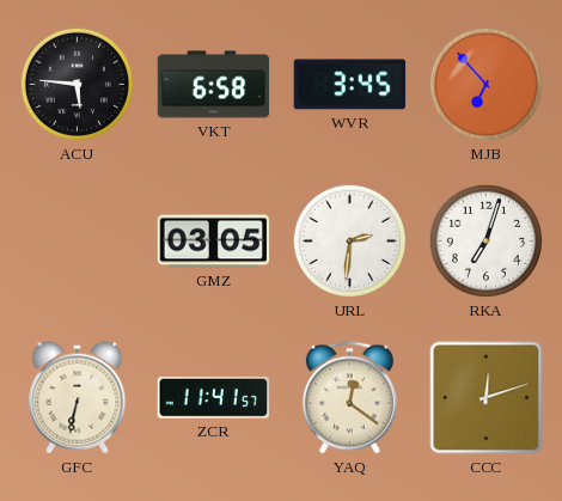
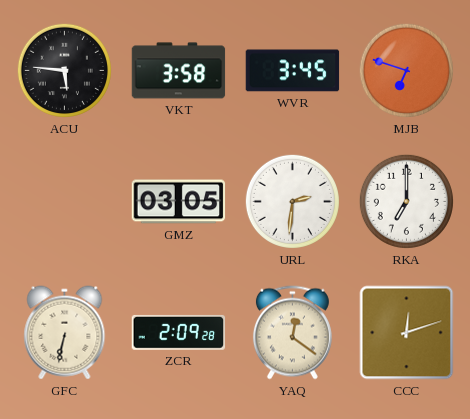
VKT: 6:58 -> 3:58
MJB: 6:53 -> 6:48
RKA: 7:03 -> 7:00
ZCR: 11:41 -> 2:09
